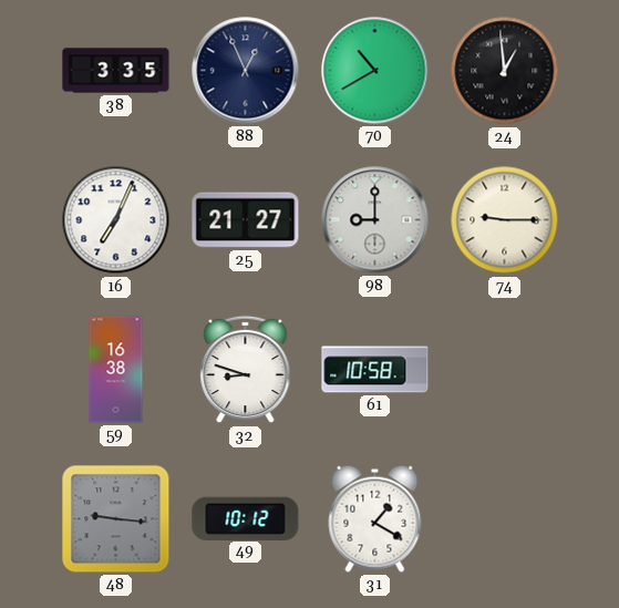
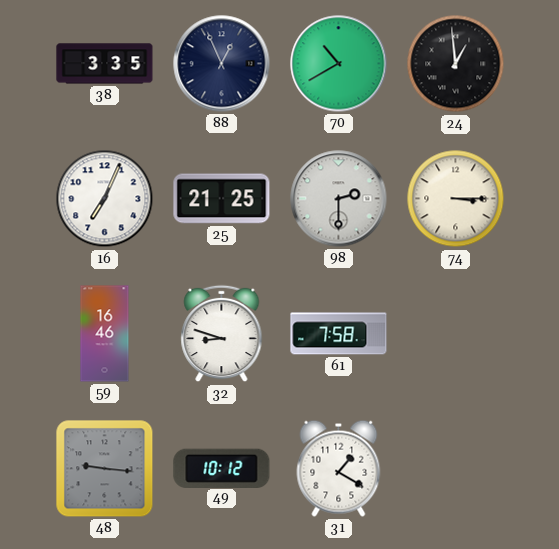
25: 21:27 -> 21:25
98: 9:00 -> 2:30
74: 9:15 -> 3:15
59: 16:38 -> 16:46
61: 10:58 -> 7:58
